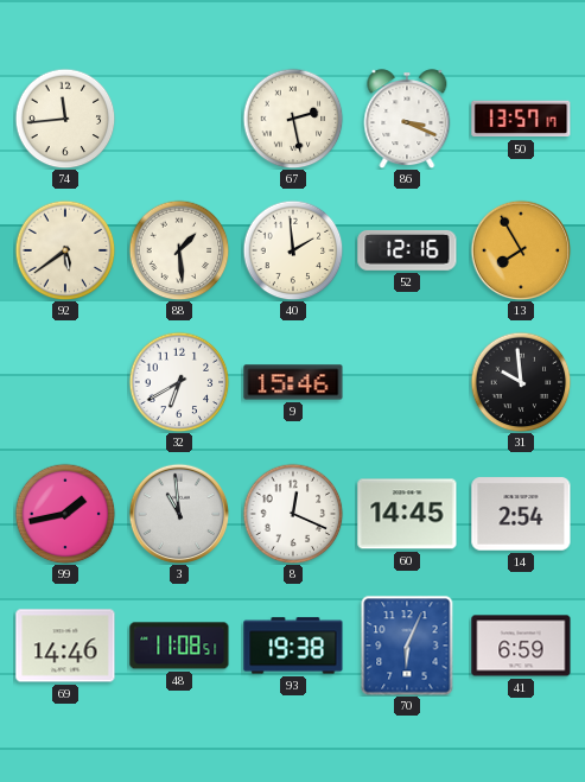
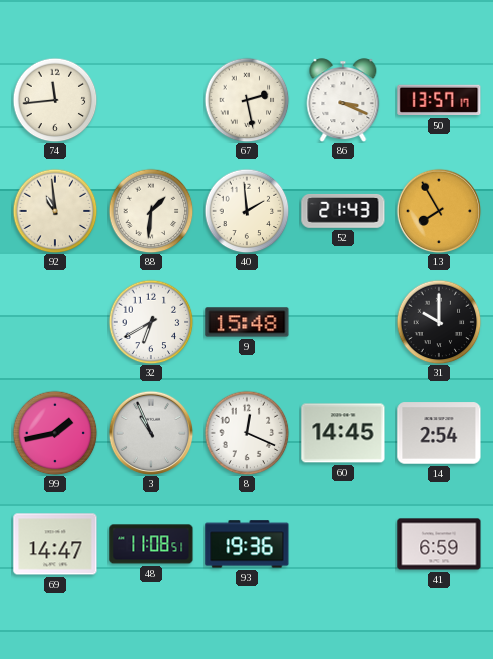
92: 5:39 -> 10:59
88: 1:29 -> 1:31
52: 12:16 -> 21:43
9: 15:46 -> 15:48
31: 9:59 -> 10:00
3: 10:59 -> 10:56
69: 14:46 -> 14:47
93: 19:38 -> 19:36
70: 6:04 -> none
